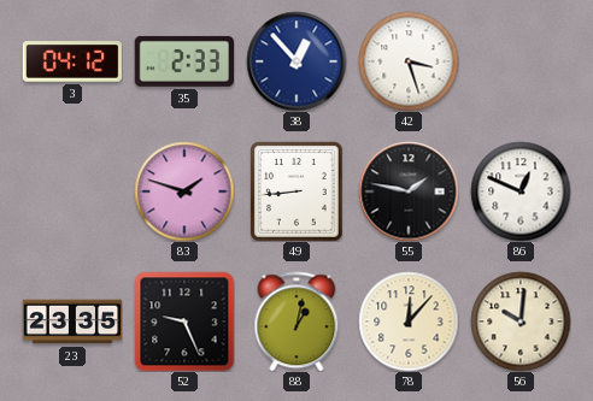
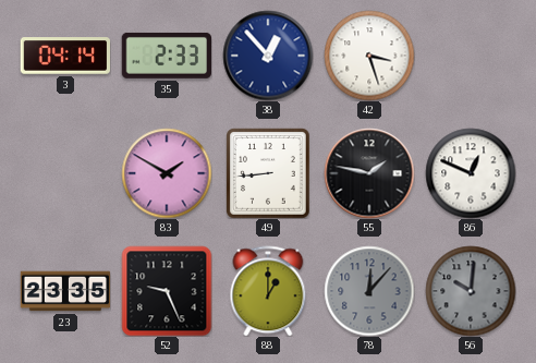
3: 04:12 -> 04:14
83: 1:48 -> 1:50
88: 1:02 -> 1:00
78 dial: cream -> grey
56 dial: cream -> grey
